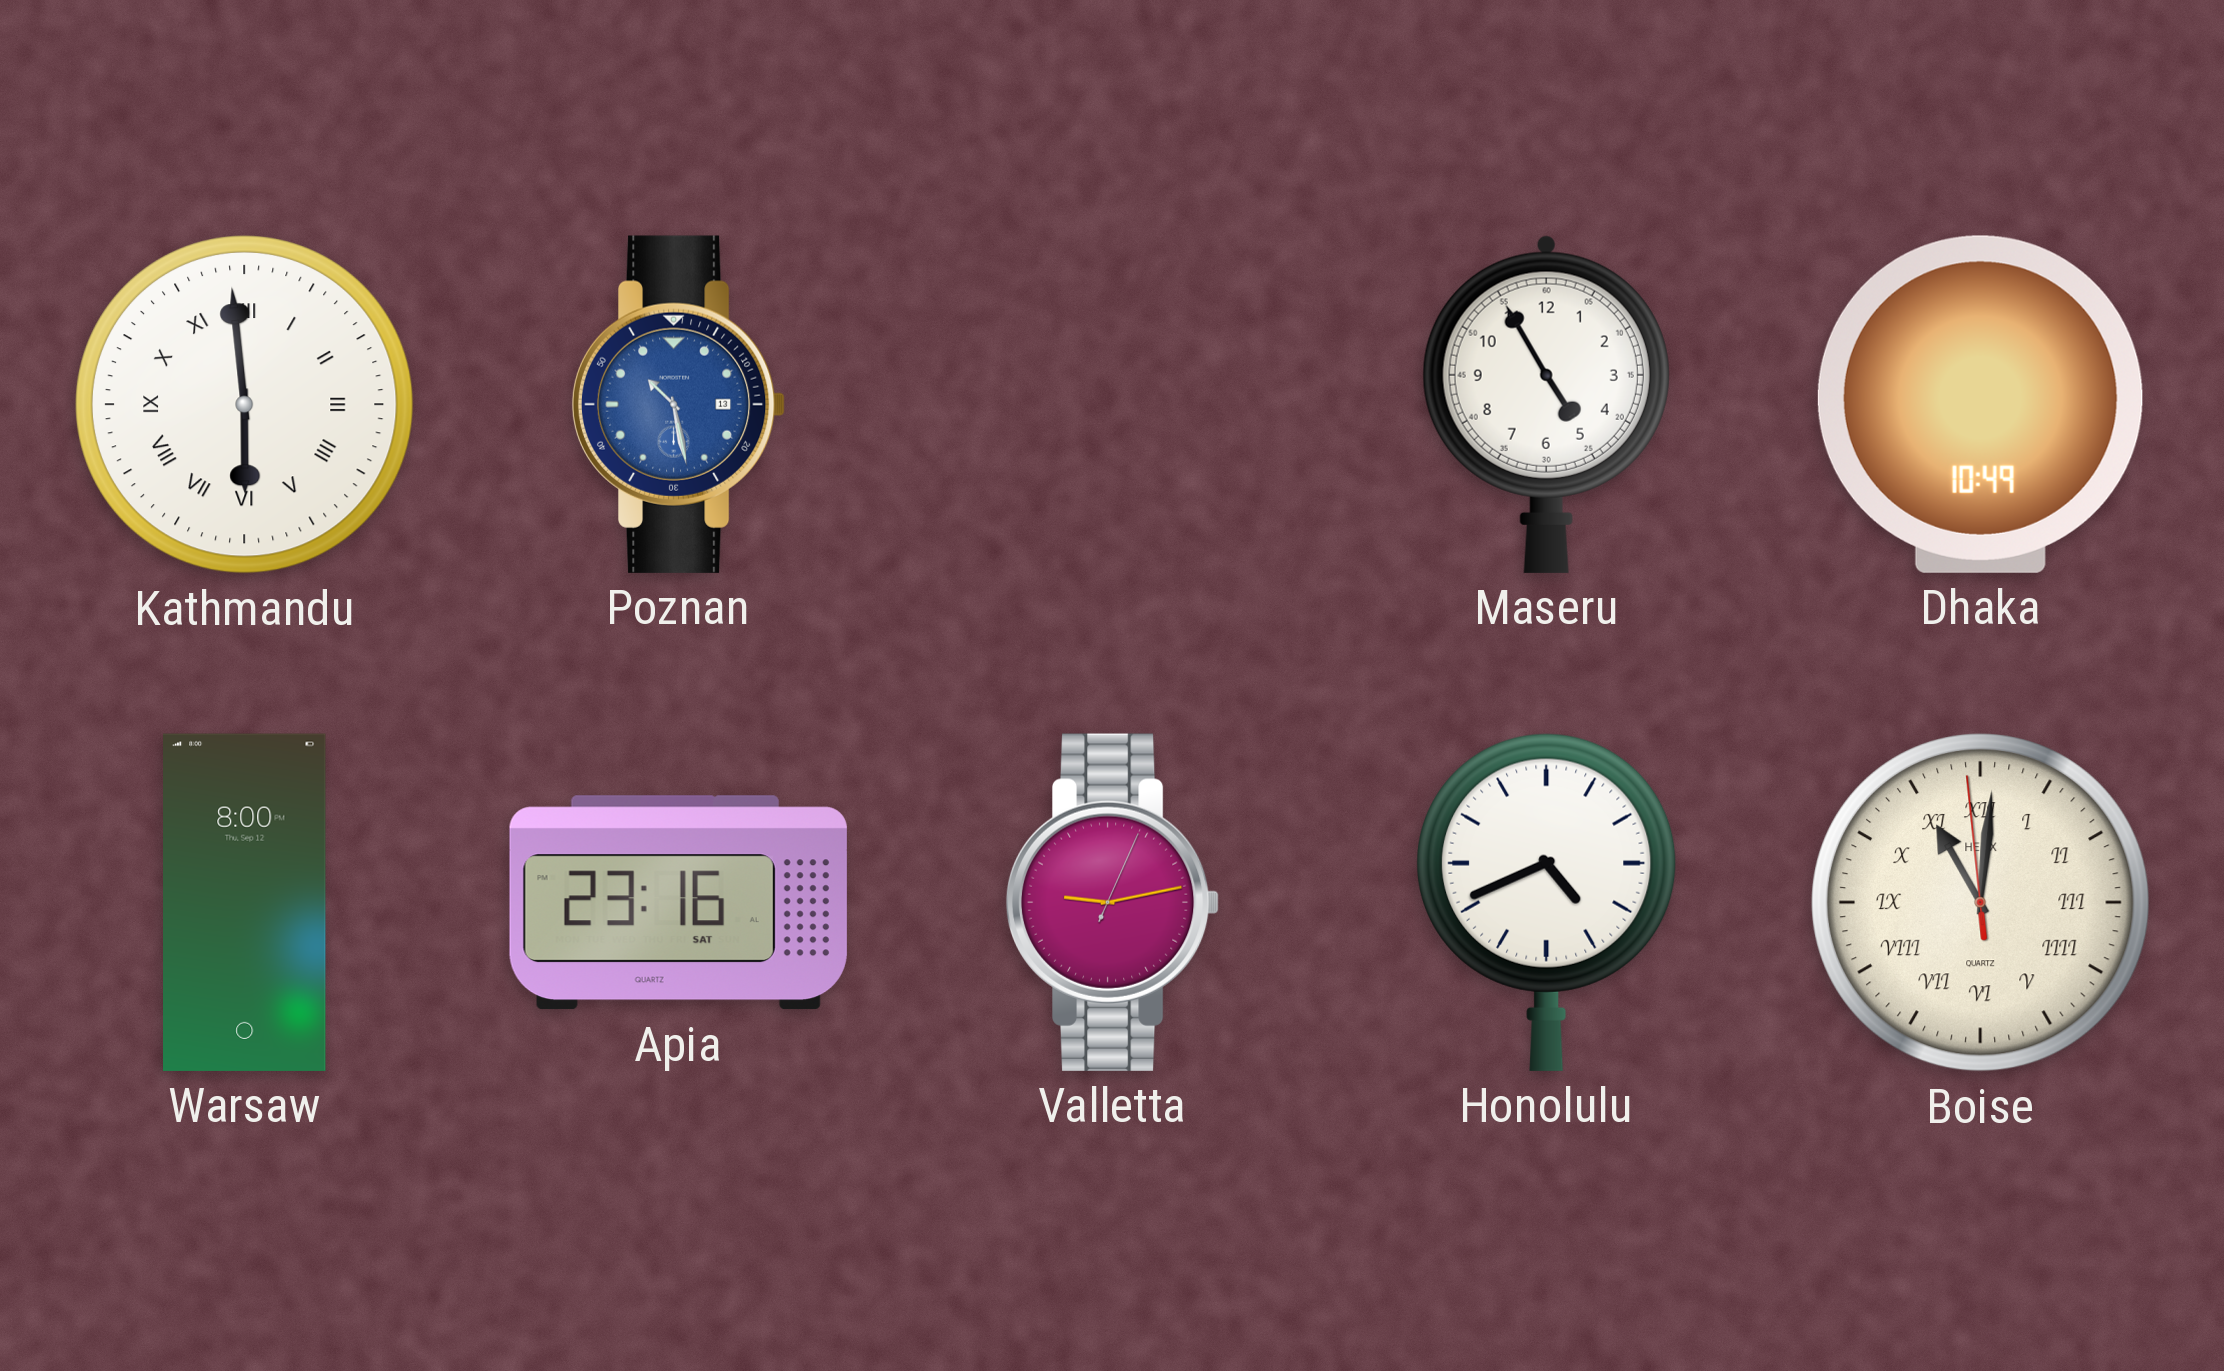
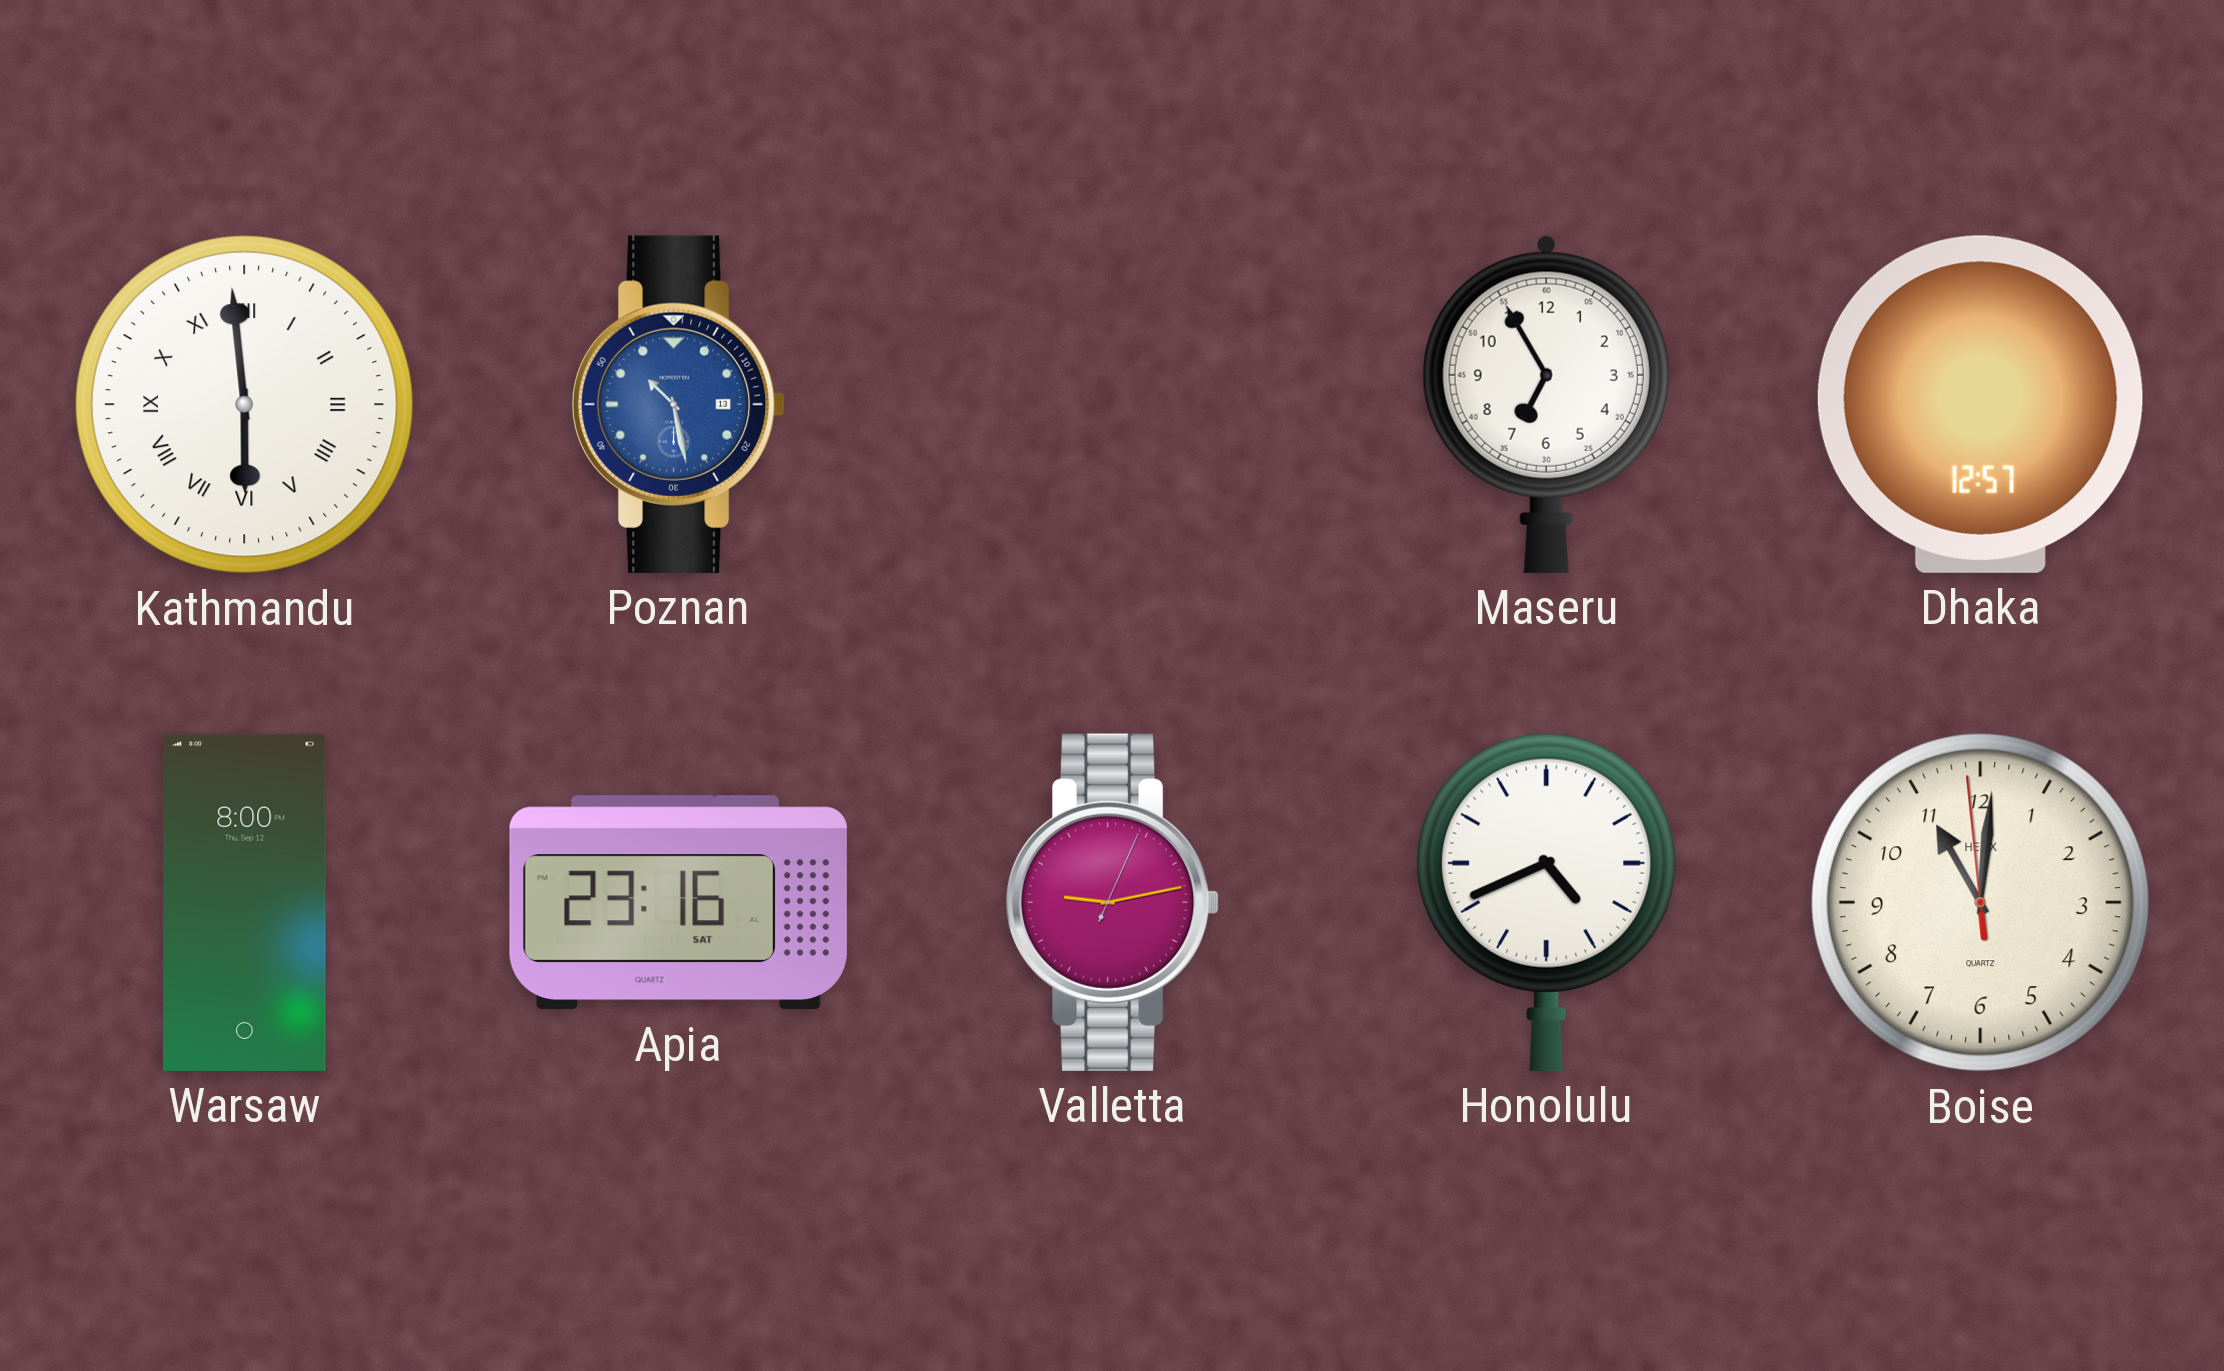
Maseru: 4:55 -> 6:55
Dhaka: 10:49 -> 12:57
Boise numerals: Roman -> Arabic
